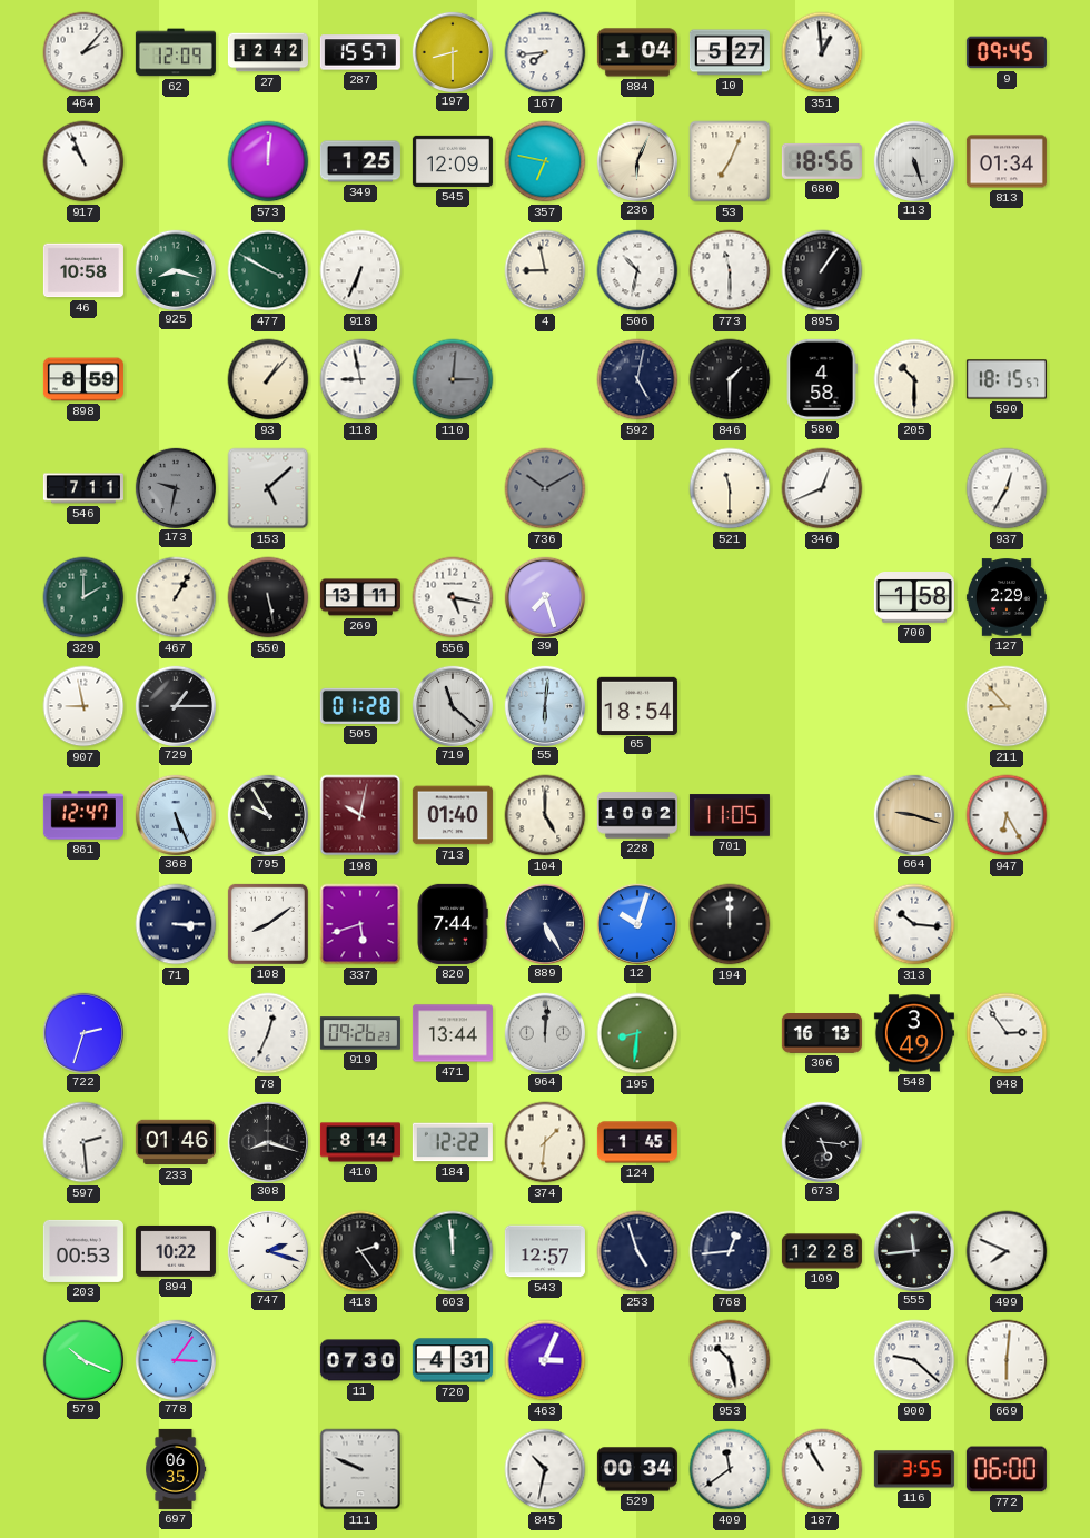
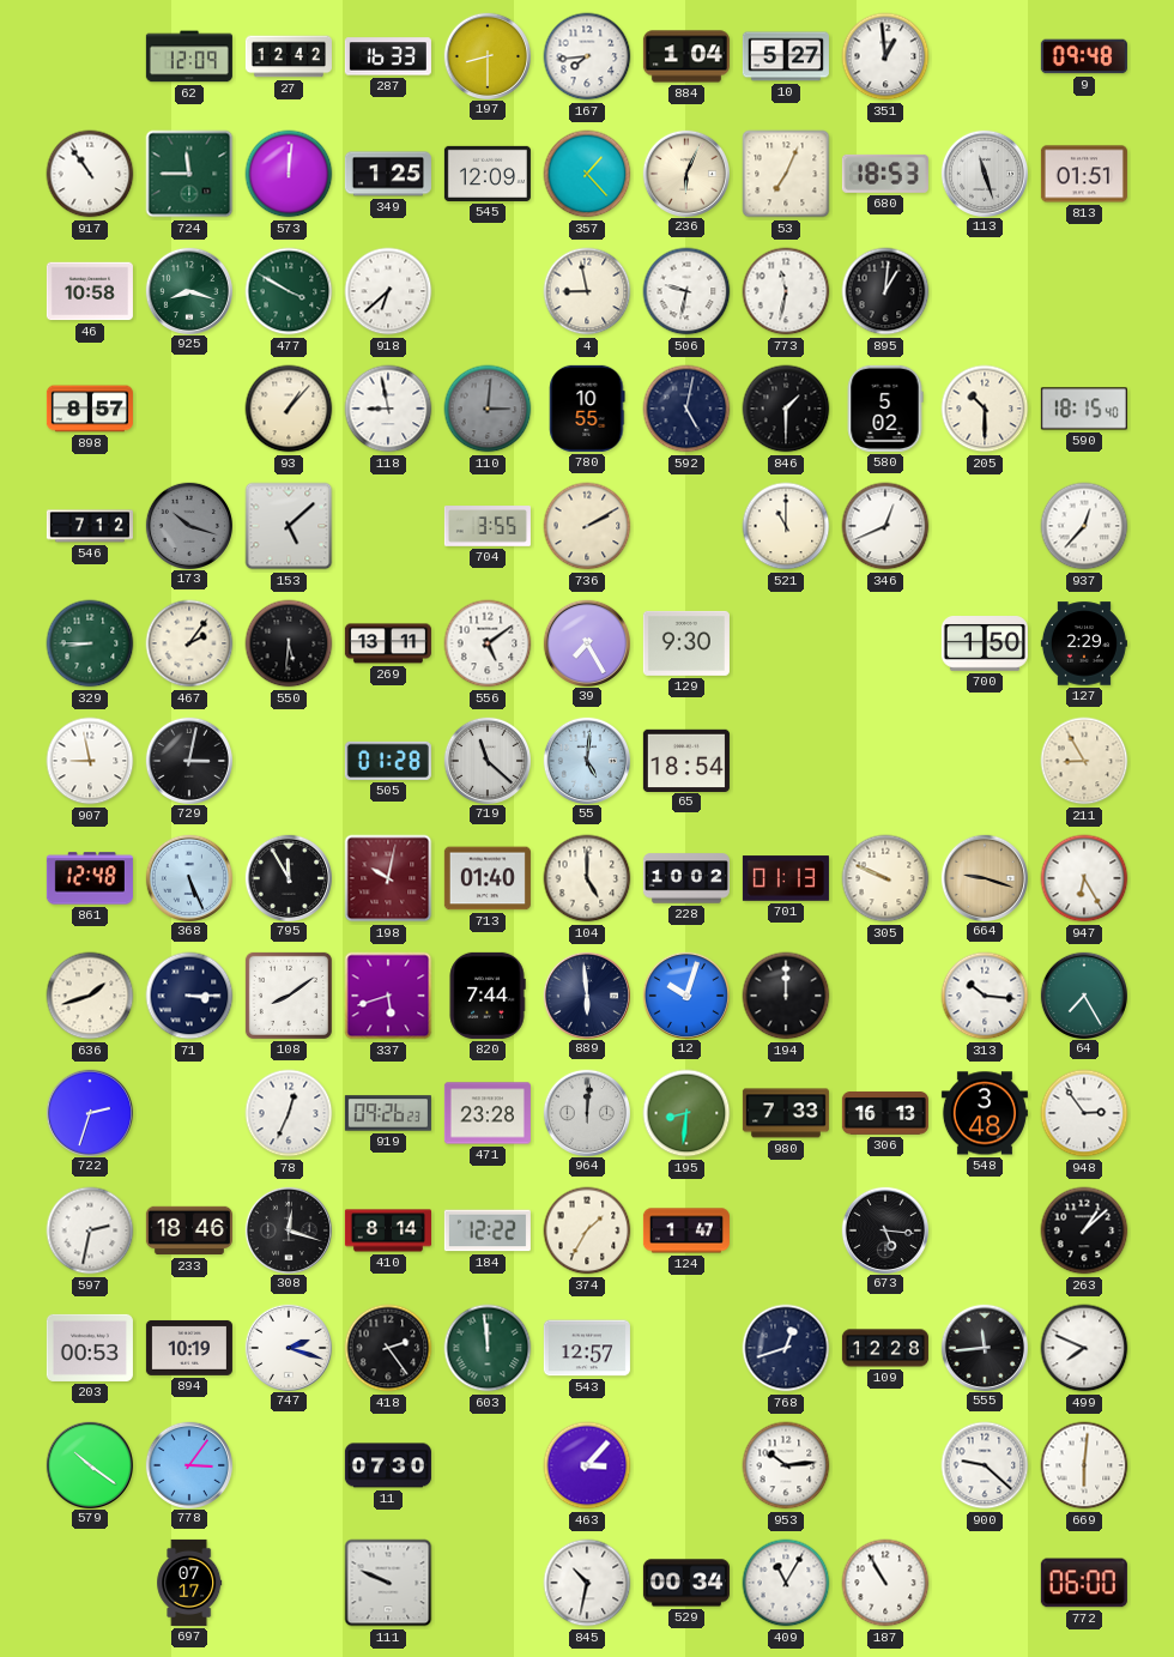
464: 2:07 -> none
287: 15:57 -> 16:33
9: 09:45 -> 09:48
917: 10:56 -> 10:54
724: none -> 11:45
357: 6:47 -> 1:23
680: 18:56 -> 18:53
113: 5:27 -> 11:27
813: 01:34 -> 01:51
918: 6:34 -> 6:38
506: 10:32 -> 9:32
773: 11:30 -> 11:32
895: 1:06 -> 1:01
898: 8:59 -> 8:57
780: none -> 10:55
580: 4:58 -> 5:02
590: 18:15:57 -> 18:15:40
546: 7:11 -> 7:12
173: 9:32 -> 10:18
704: none -> 3:55
736: 10:10 -> 2:10
736 dial: grey -> cream
521: 11:30 -> 11:00
937: 12:35 -> 12:37
329: 2:00 -> 8:45
467: 1:05 -> 2:06
550: 5:28 -> 5:31
556: 5:17 -> 5:09
39: 7:27 -> 7:25
129: none -> 9:30
700: 1:58 -> 1:50
729: 1:15 -> 3:02
55: 6:01 -> 5:01
211: 8:53 -> 8:55
861: 12:47 -> 12:48
795: 9:55 -> 11:55
701: 11:05 -> 01:13
305: none -> 9:49
636: none -> 1:42
889: 5:25 -> 5:59
64: none -> 7:25
471: 13:44 -> 23:28
980: none -> 7:33
548: 3:49 -> 3:48
597: 2:29 -> 2:32
233: 01:46 -> 18:46
308: 8:18 -> 12:18
374: 1:31 -> 1:35
124: 1:45 -> 1:47
263: none -> 1:08
894: 10:22 -> 10:19
253: 4:57 -> none
768: 12:44 -> 12:42
579: 10:19 -> 10:21
720: 4:31 -> none
463: 3:04 -> 3:07
953: 10:28 -> 10:14
697: 06:35 -> 07:17
409: 11:39 -> 11:05
116: 3:55 -> none
